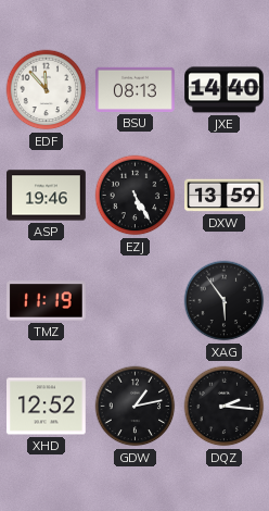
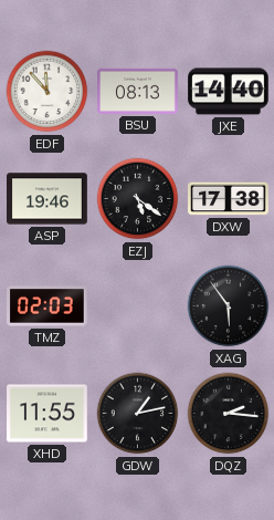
EZJ: 5:25 -> 5:21
DXW: 13:59 -> 17:38
TMZ: 11:19 -> 02:03
XHD: 12:52 -> 11:55
